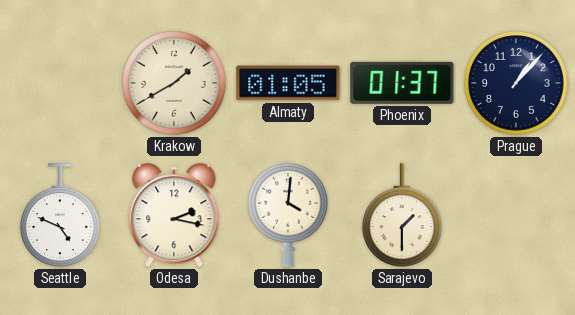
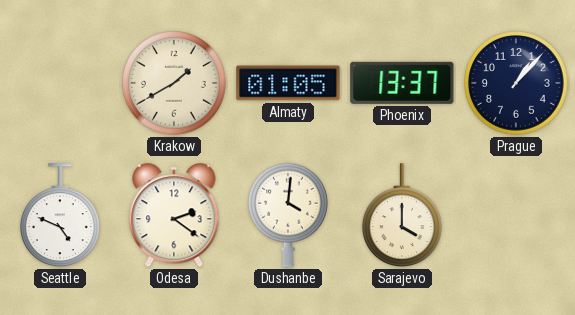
Phoenix: 01:37 -> 13:37
Odesa: 2:17 -> 2:21
Sarajevo: 1:30 -> 4:00
